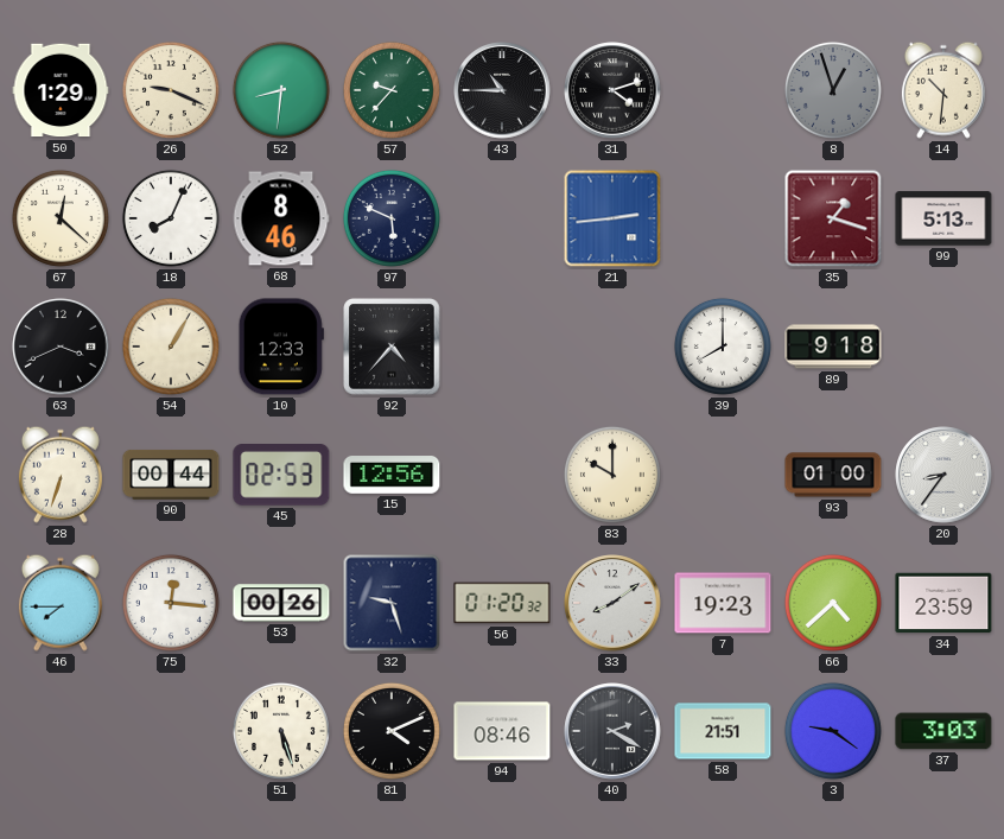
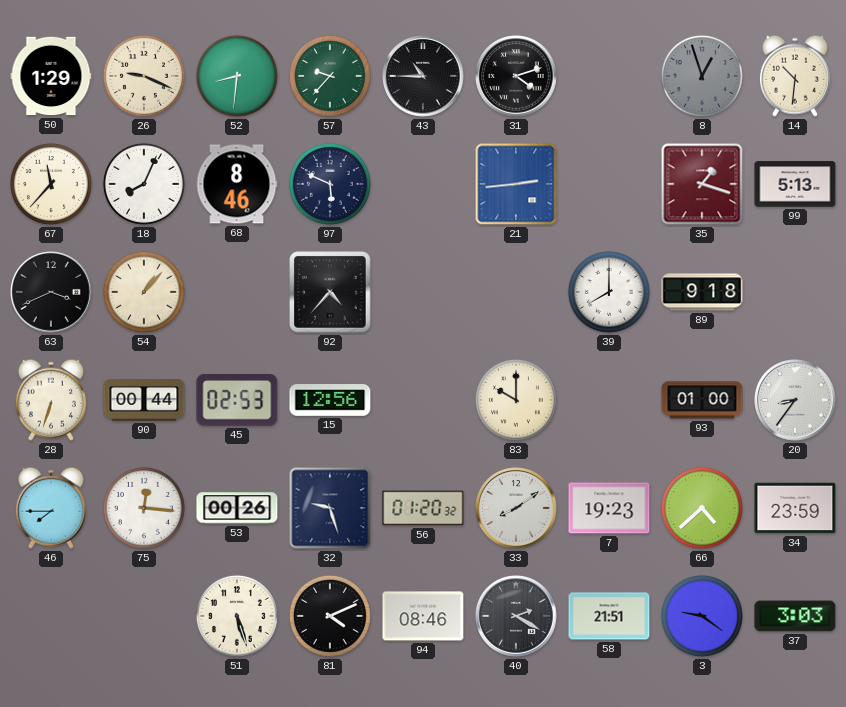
67: 12:22 -> 11:37
54: 1:05 -> 1:07
10: 12:33 -> none
